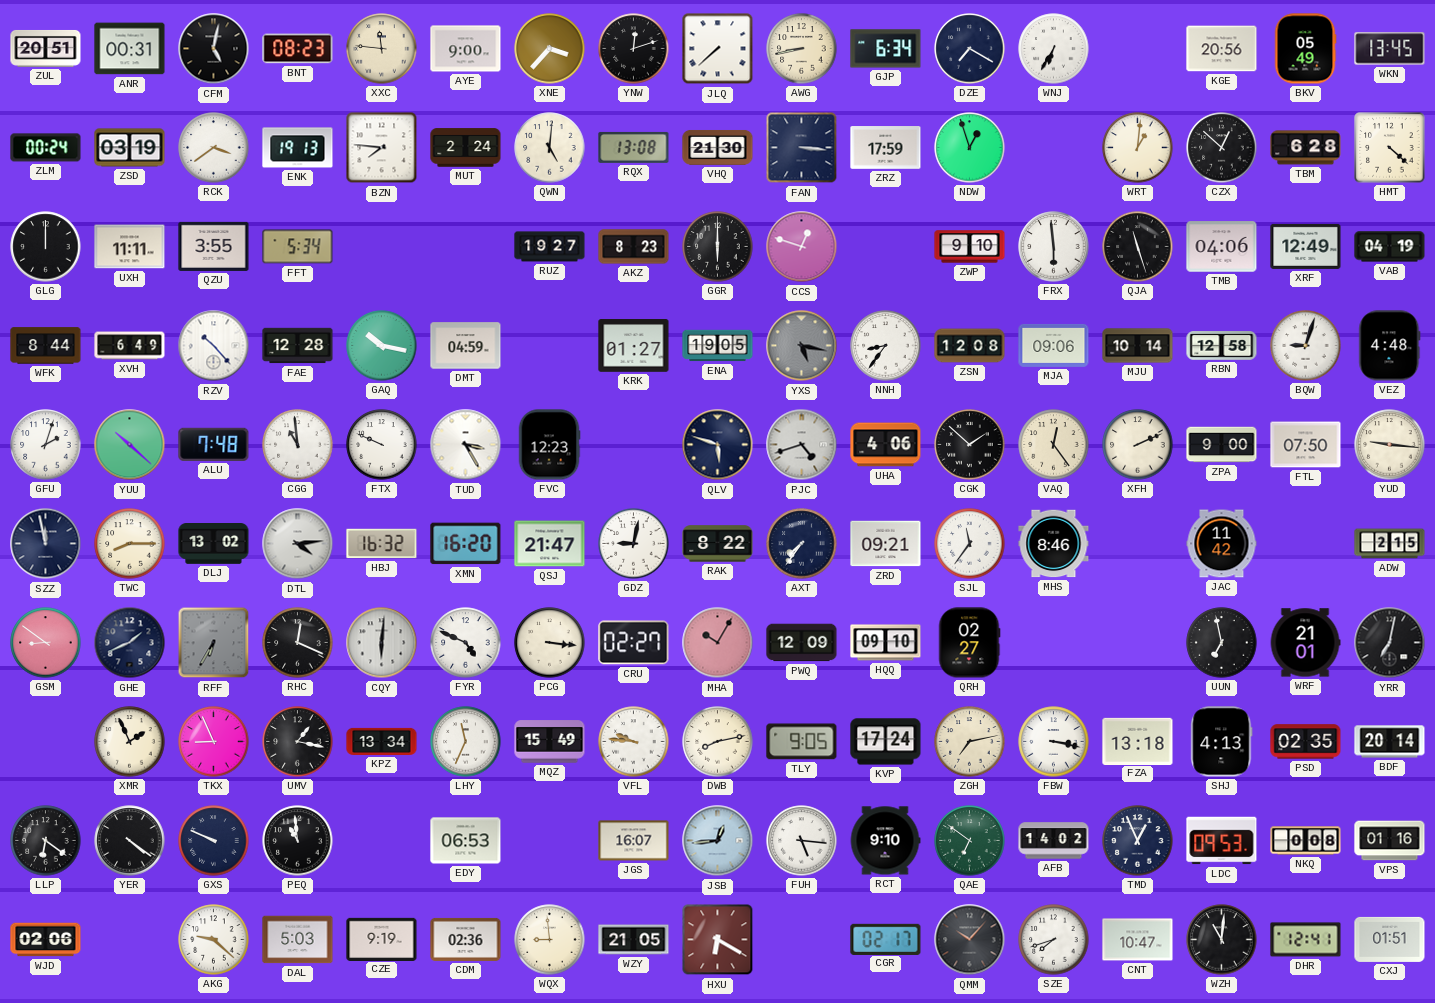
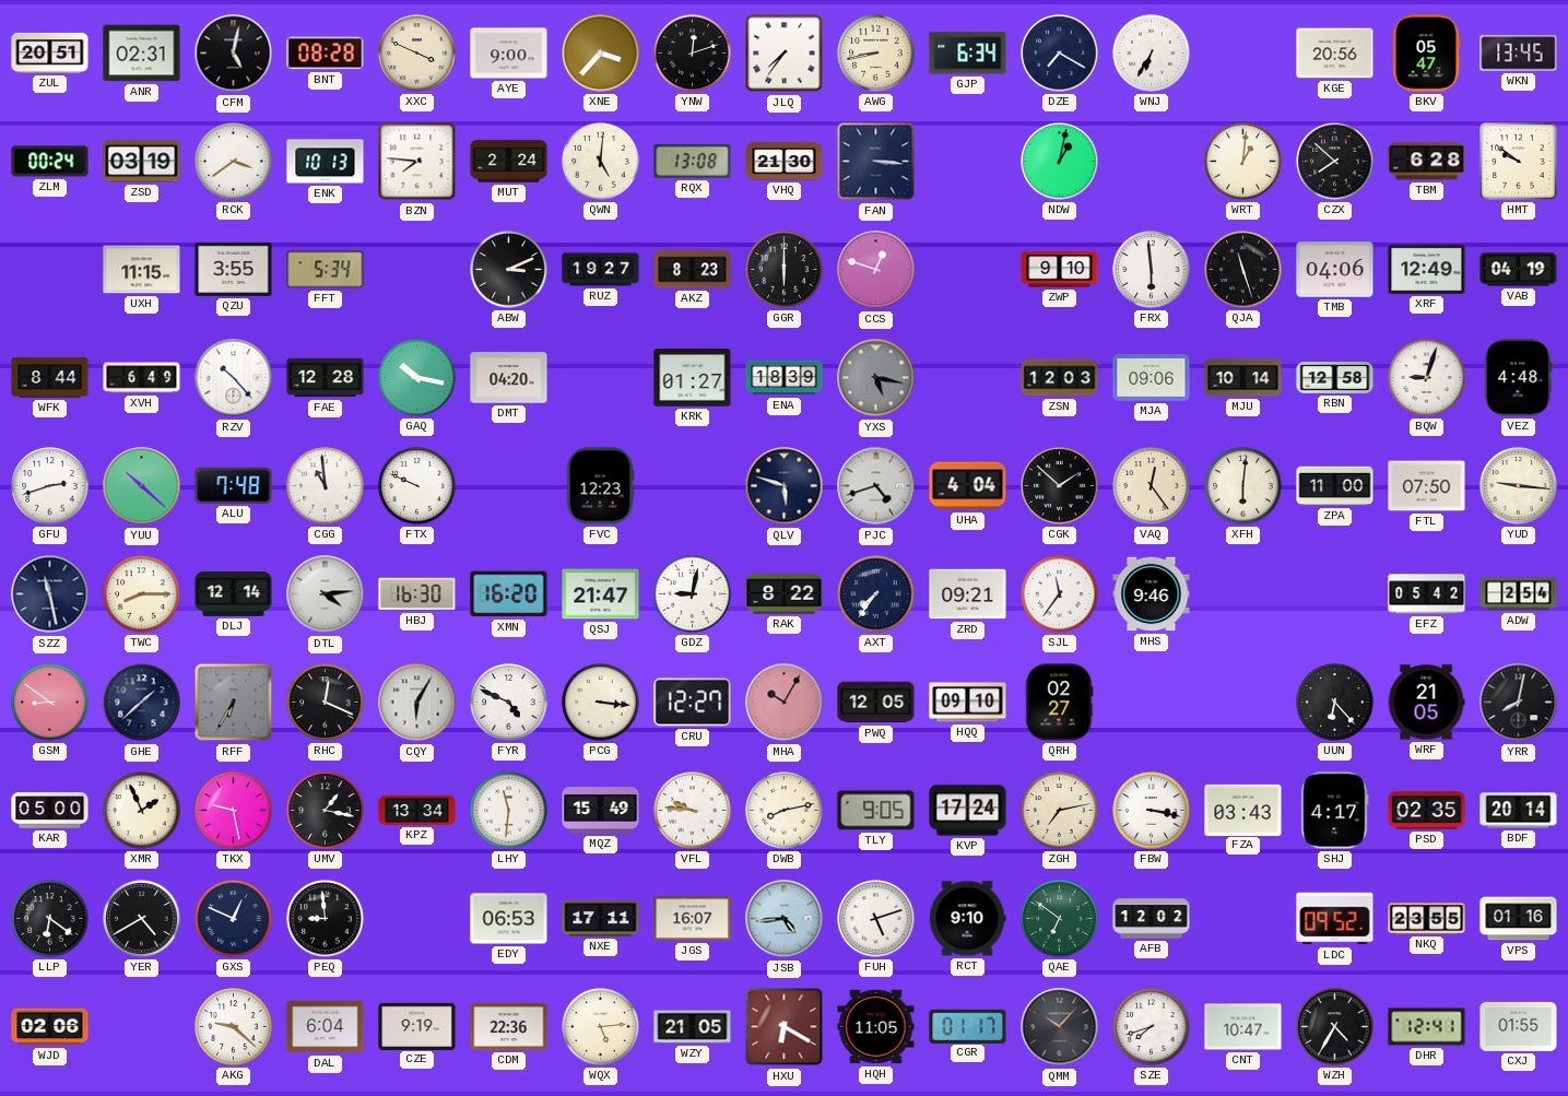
ANR: 00:31 -> 02:31
BNT: 08:23 -> 08:28
XXC: 11:46 -> 3:49
JLQ: 7:38 -> 7:36
BKV: 05:49 -> 05:47
ENK: 19:13 -> 10:13
ZRZ: 17:59 -> none
NDW: 12:57 -> 1:02
CZX: 12:52 -> 7:52
HMT: 4:22 -> 9:51
GLG: 12:00 -> none
UXH: 11:11 -> 11:15
ABW: none -> 3:11
DMT: 04:59 -> 04:20
ENA: 19:05 -> 18:39
NNH: 8:36 -> none
ZSN: 12:08 -> 12:03
GFU: 2:03 -> 2:42
TUD: 3:25 -> none
UHA: 4:06 -> 4:04
XFH: 2:11 -> 6:01
ZPA: 9:00 -> 11:00
SZZ: 11:58 -> 11:28
DLJ: 13:02 -> 12:14
HBJ: 16:32 -> 16:30
MHS: 8:46 -> 9:46
JAC: 11:42 -> none
EFZ: none -> 05:42
ADW: 2:15 -> 2:54
GHE: 1:41 -> 1:38
CQY: 6:01 -> 6:05
CRU: 02:27 -> 12:27
PWQ: 12:09 -> 12:05
UUN: 6:58 -> 6:23
WRF: 21:01 -> 21:05
YRR: 7:02 -> 8:02
KAR: none -> 05:00
TKX: 8:56 -> 9:28
LHY: 11:34 -> 11:31
FZA: 13:18 -> 03:43
SHJ: 4:13 -> 4:17
YER: 4:21 -> 4:40
GXS: 9:49 -> 12:49
PEQ: 10:59 -> 8:59
NXE: none -> 17:11
JSB: 12:44 -> 4:44
FUH: 5:16 -> 5:12
AFB: 14:02 -> 12:02
TMD: 12:56 -> none
LDC: 09:53 -> 09:52
NKQ: 0:08 -> 23:55
DAL: 5:03 -> 6:04
CDM: 02:36 -> 22:36
WQX: 8:59 -> 5:14
HQH: none -> 11:05
CGR: 02:17 -> 01:17
WZH: 11:01 -> 4:35
CXJ: 01:51 -> 01:55
